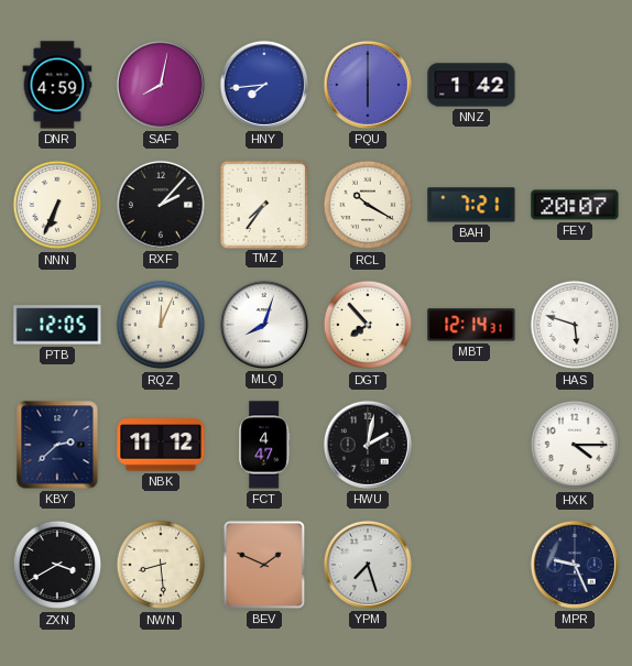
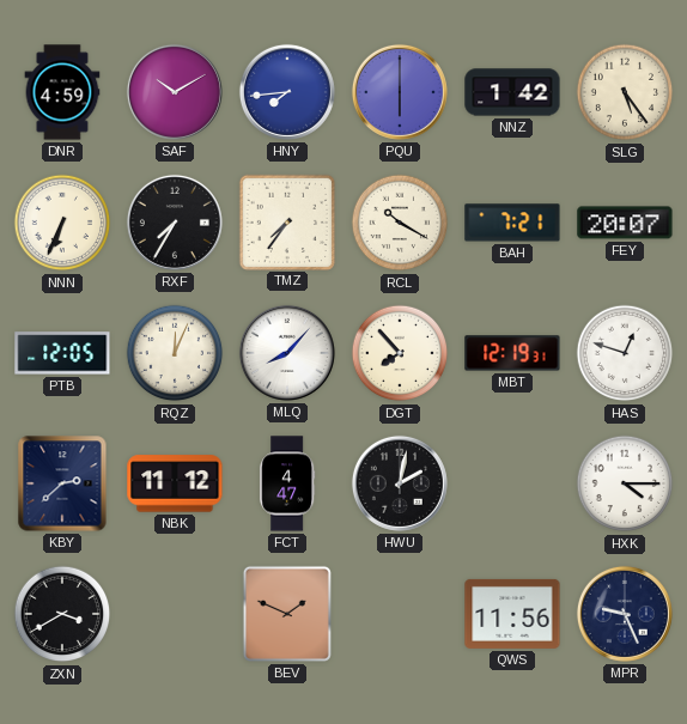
SAF: 8:02 -> 10:10
SLG: none -> 5:24
RXF: 2:07 -> 7:35
MLQ: 8:03 -> 8:07
MBT: 12:14 -> 12:19
HAS: 5:48 -> 12:48
NWN: 8:29 -> none
YPM: 7:27 -> none
QWS: none -> 11:56
